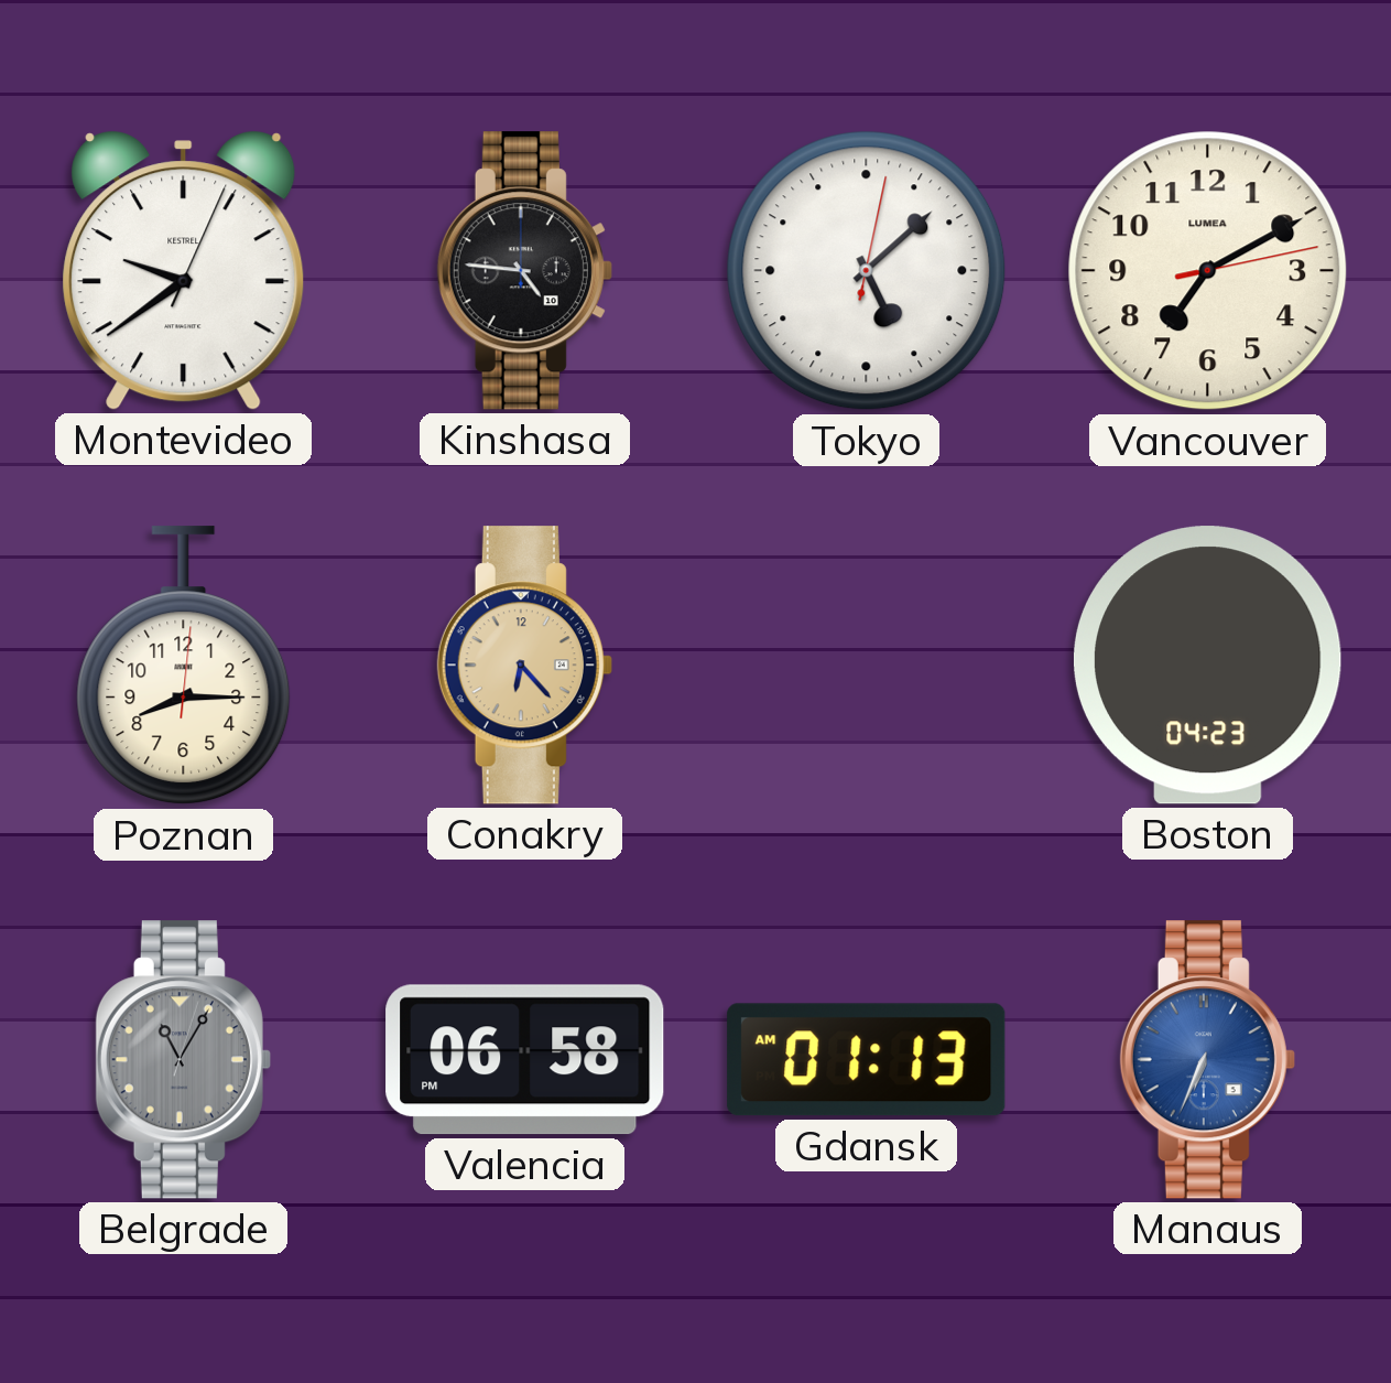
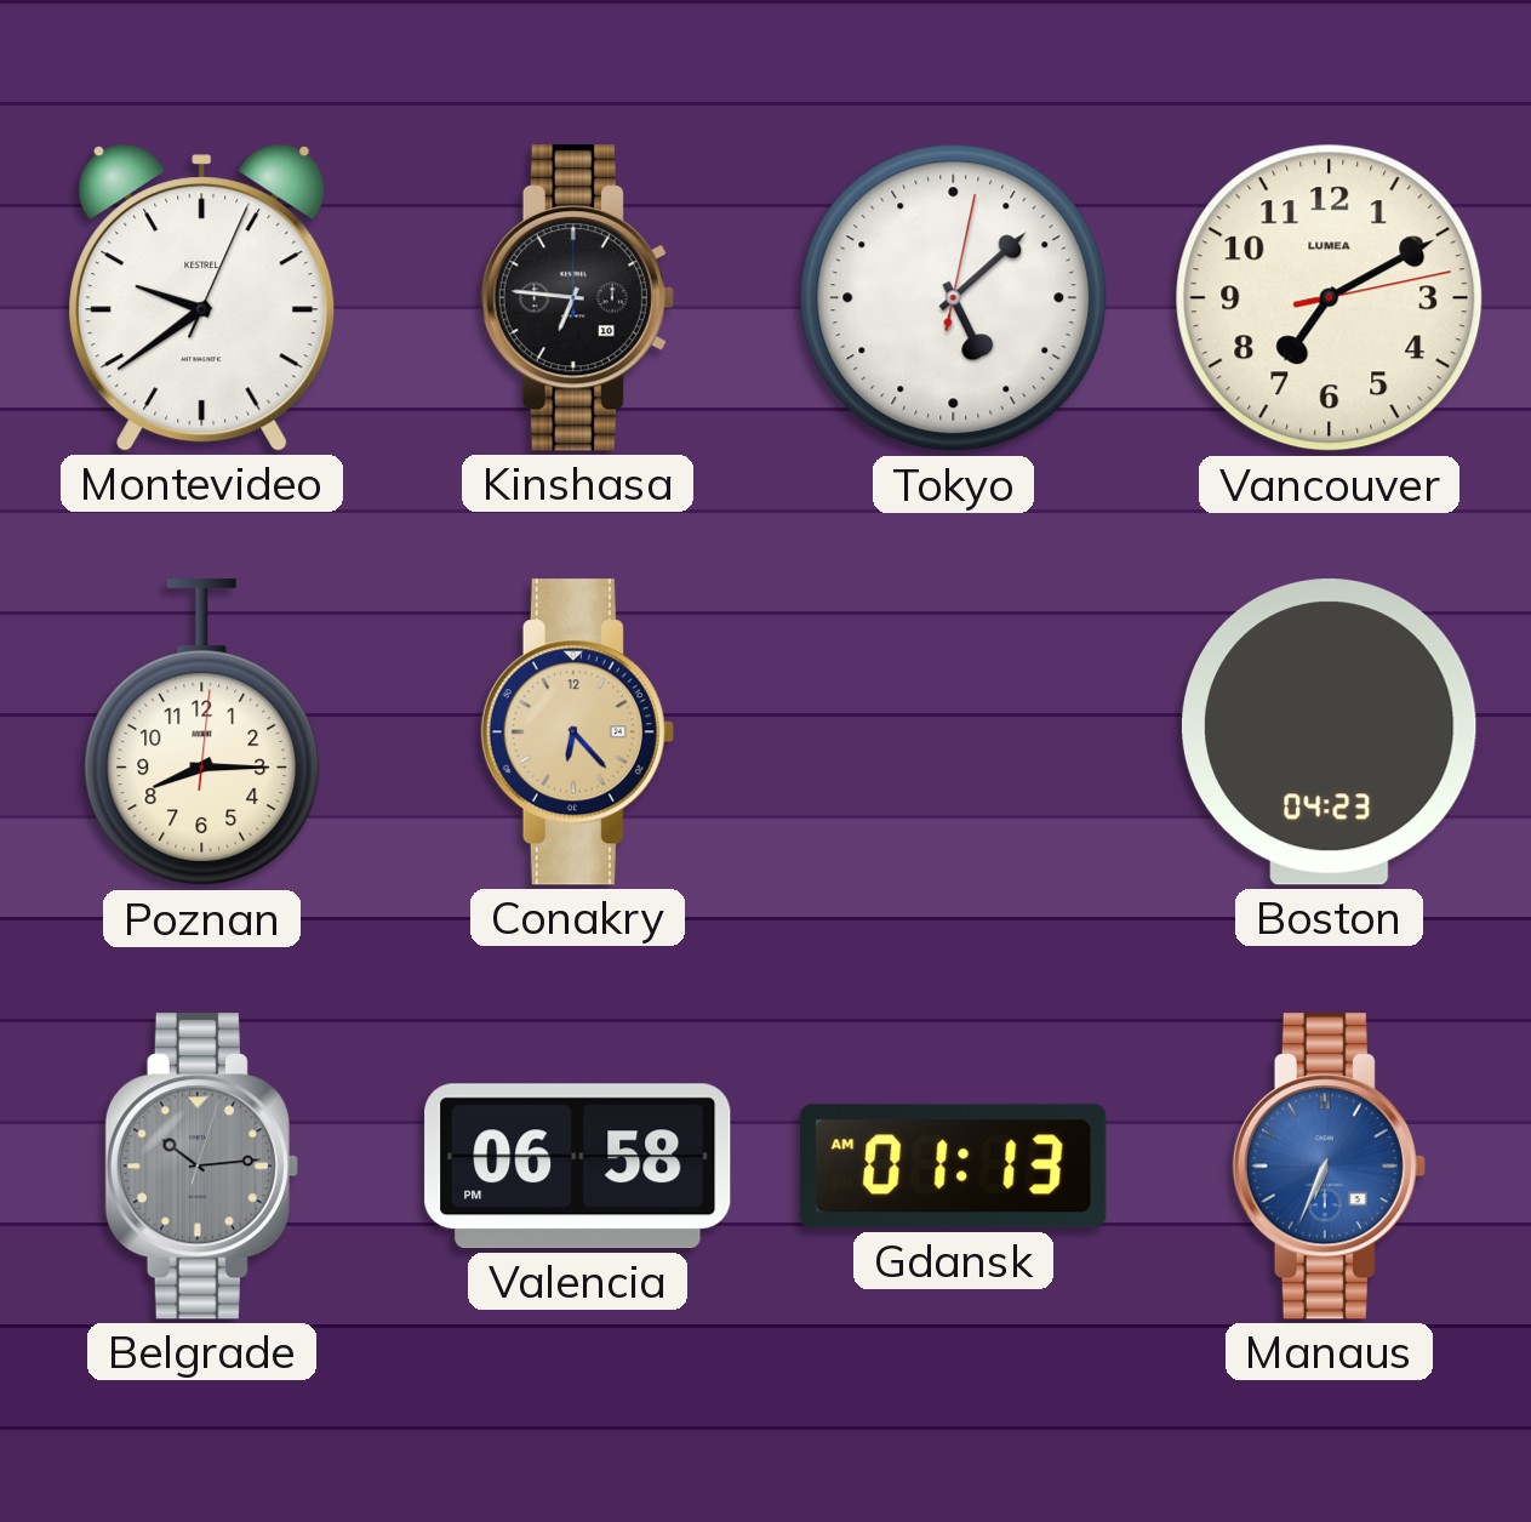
Kinshasa: 4:46 -> 6:46
Belgrade: 11:05 -> 10:14
